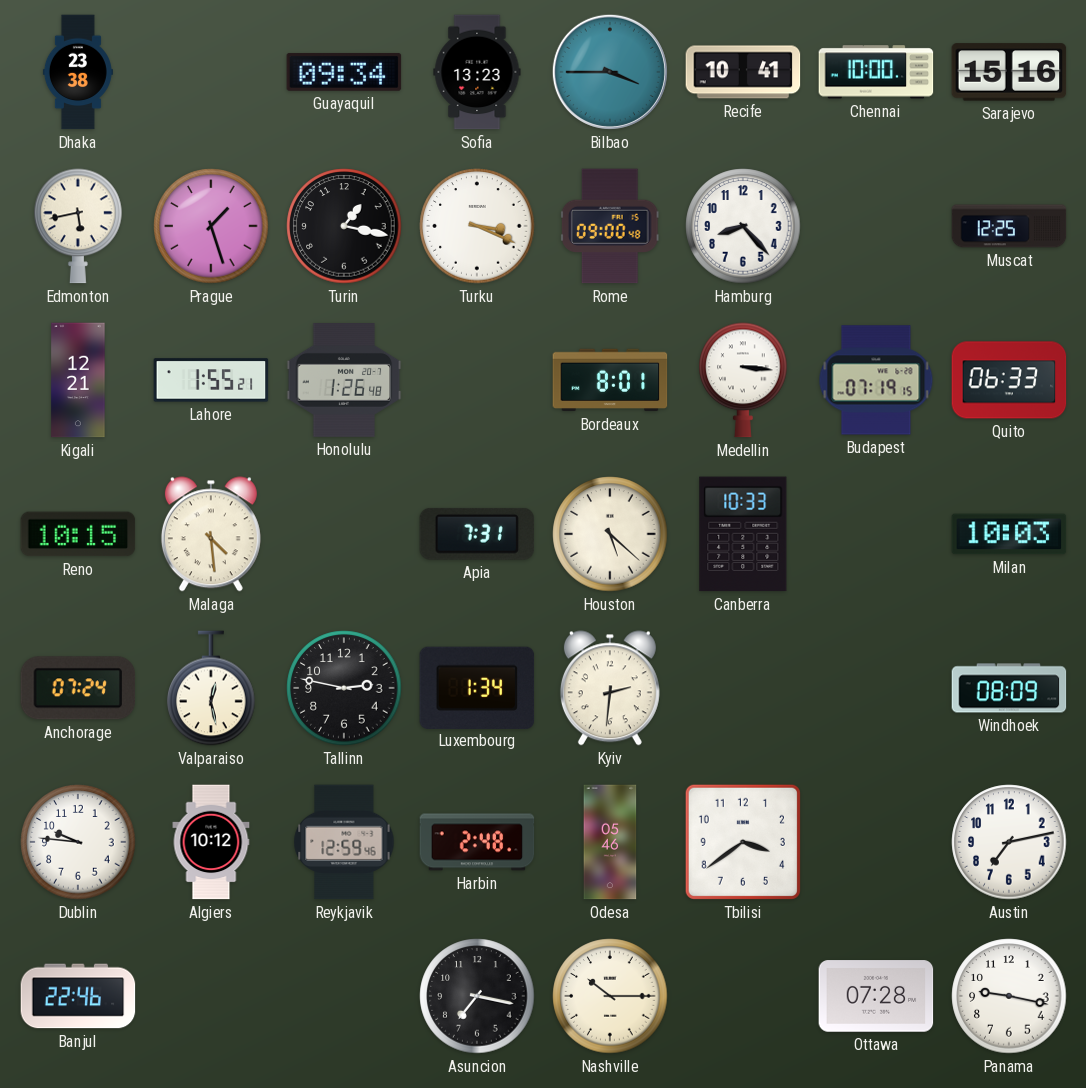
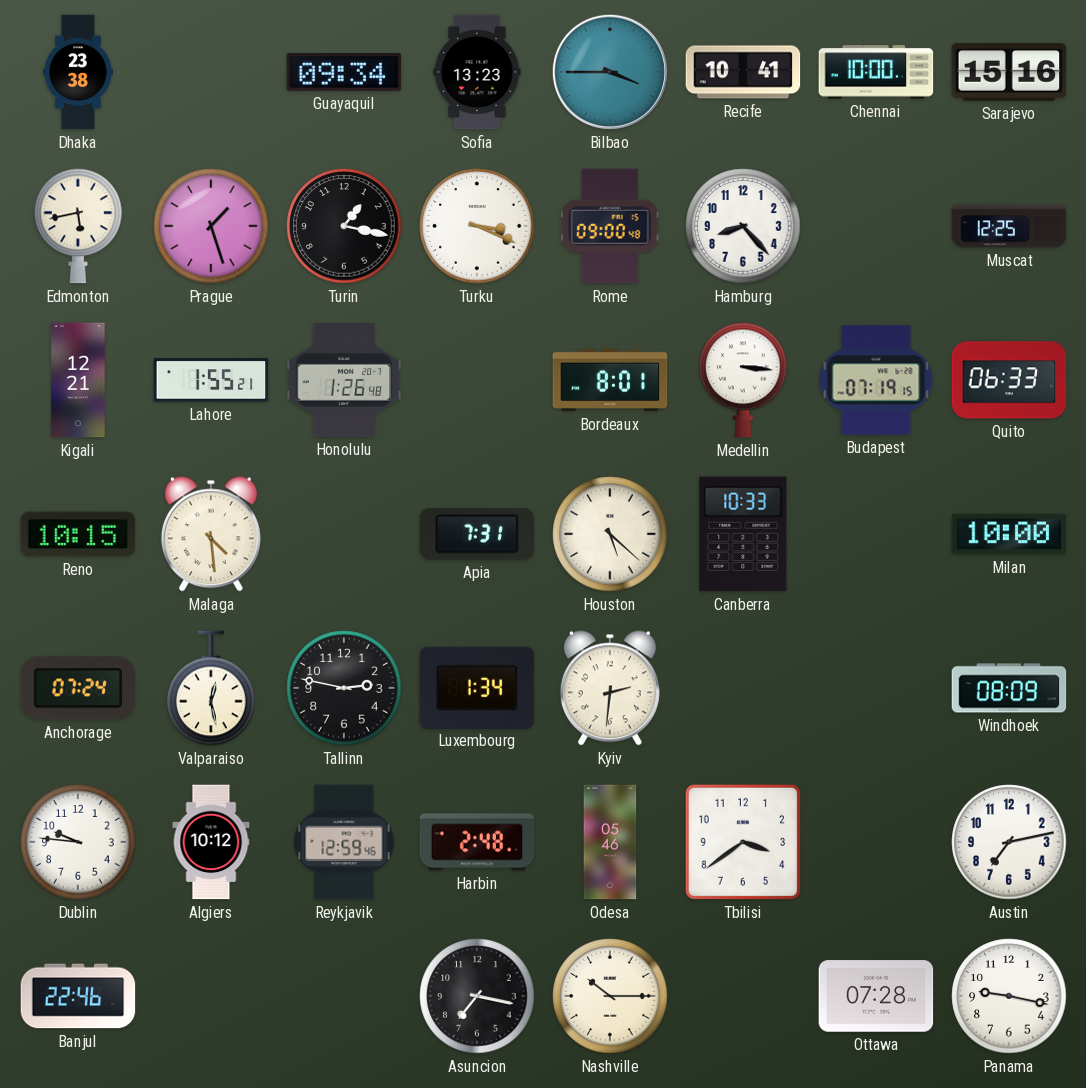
Milan: 10:03 -> 10:00
